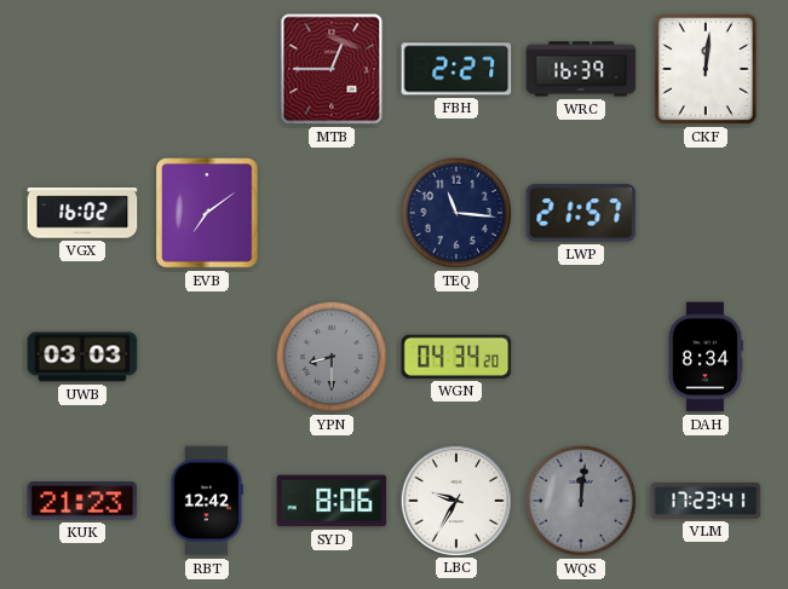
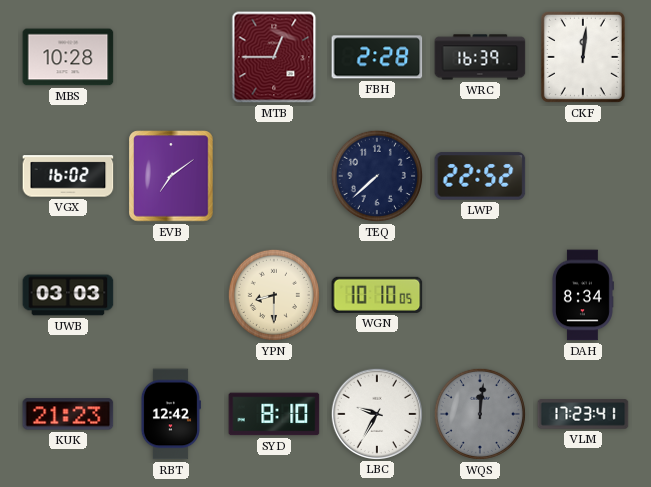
MBS: none -> 10:28
FBH: 2:27 -> 2:28
TEQ: 11:16 -> 7:38
LWP: 21:57 -> 22:52
YPN dial: grey -> cream
WGN: 04:34 -> 10:10
SYD: 8:06 -> 8:10
